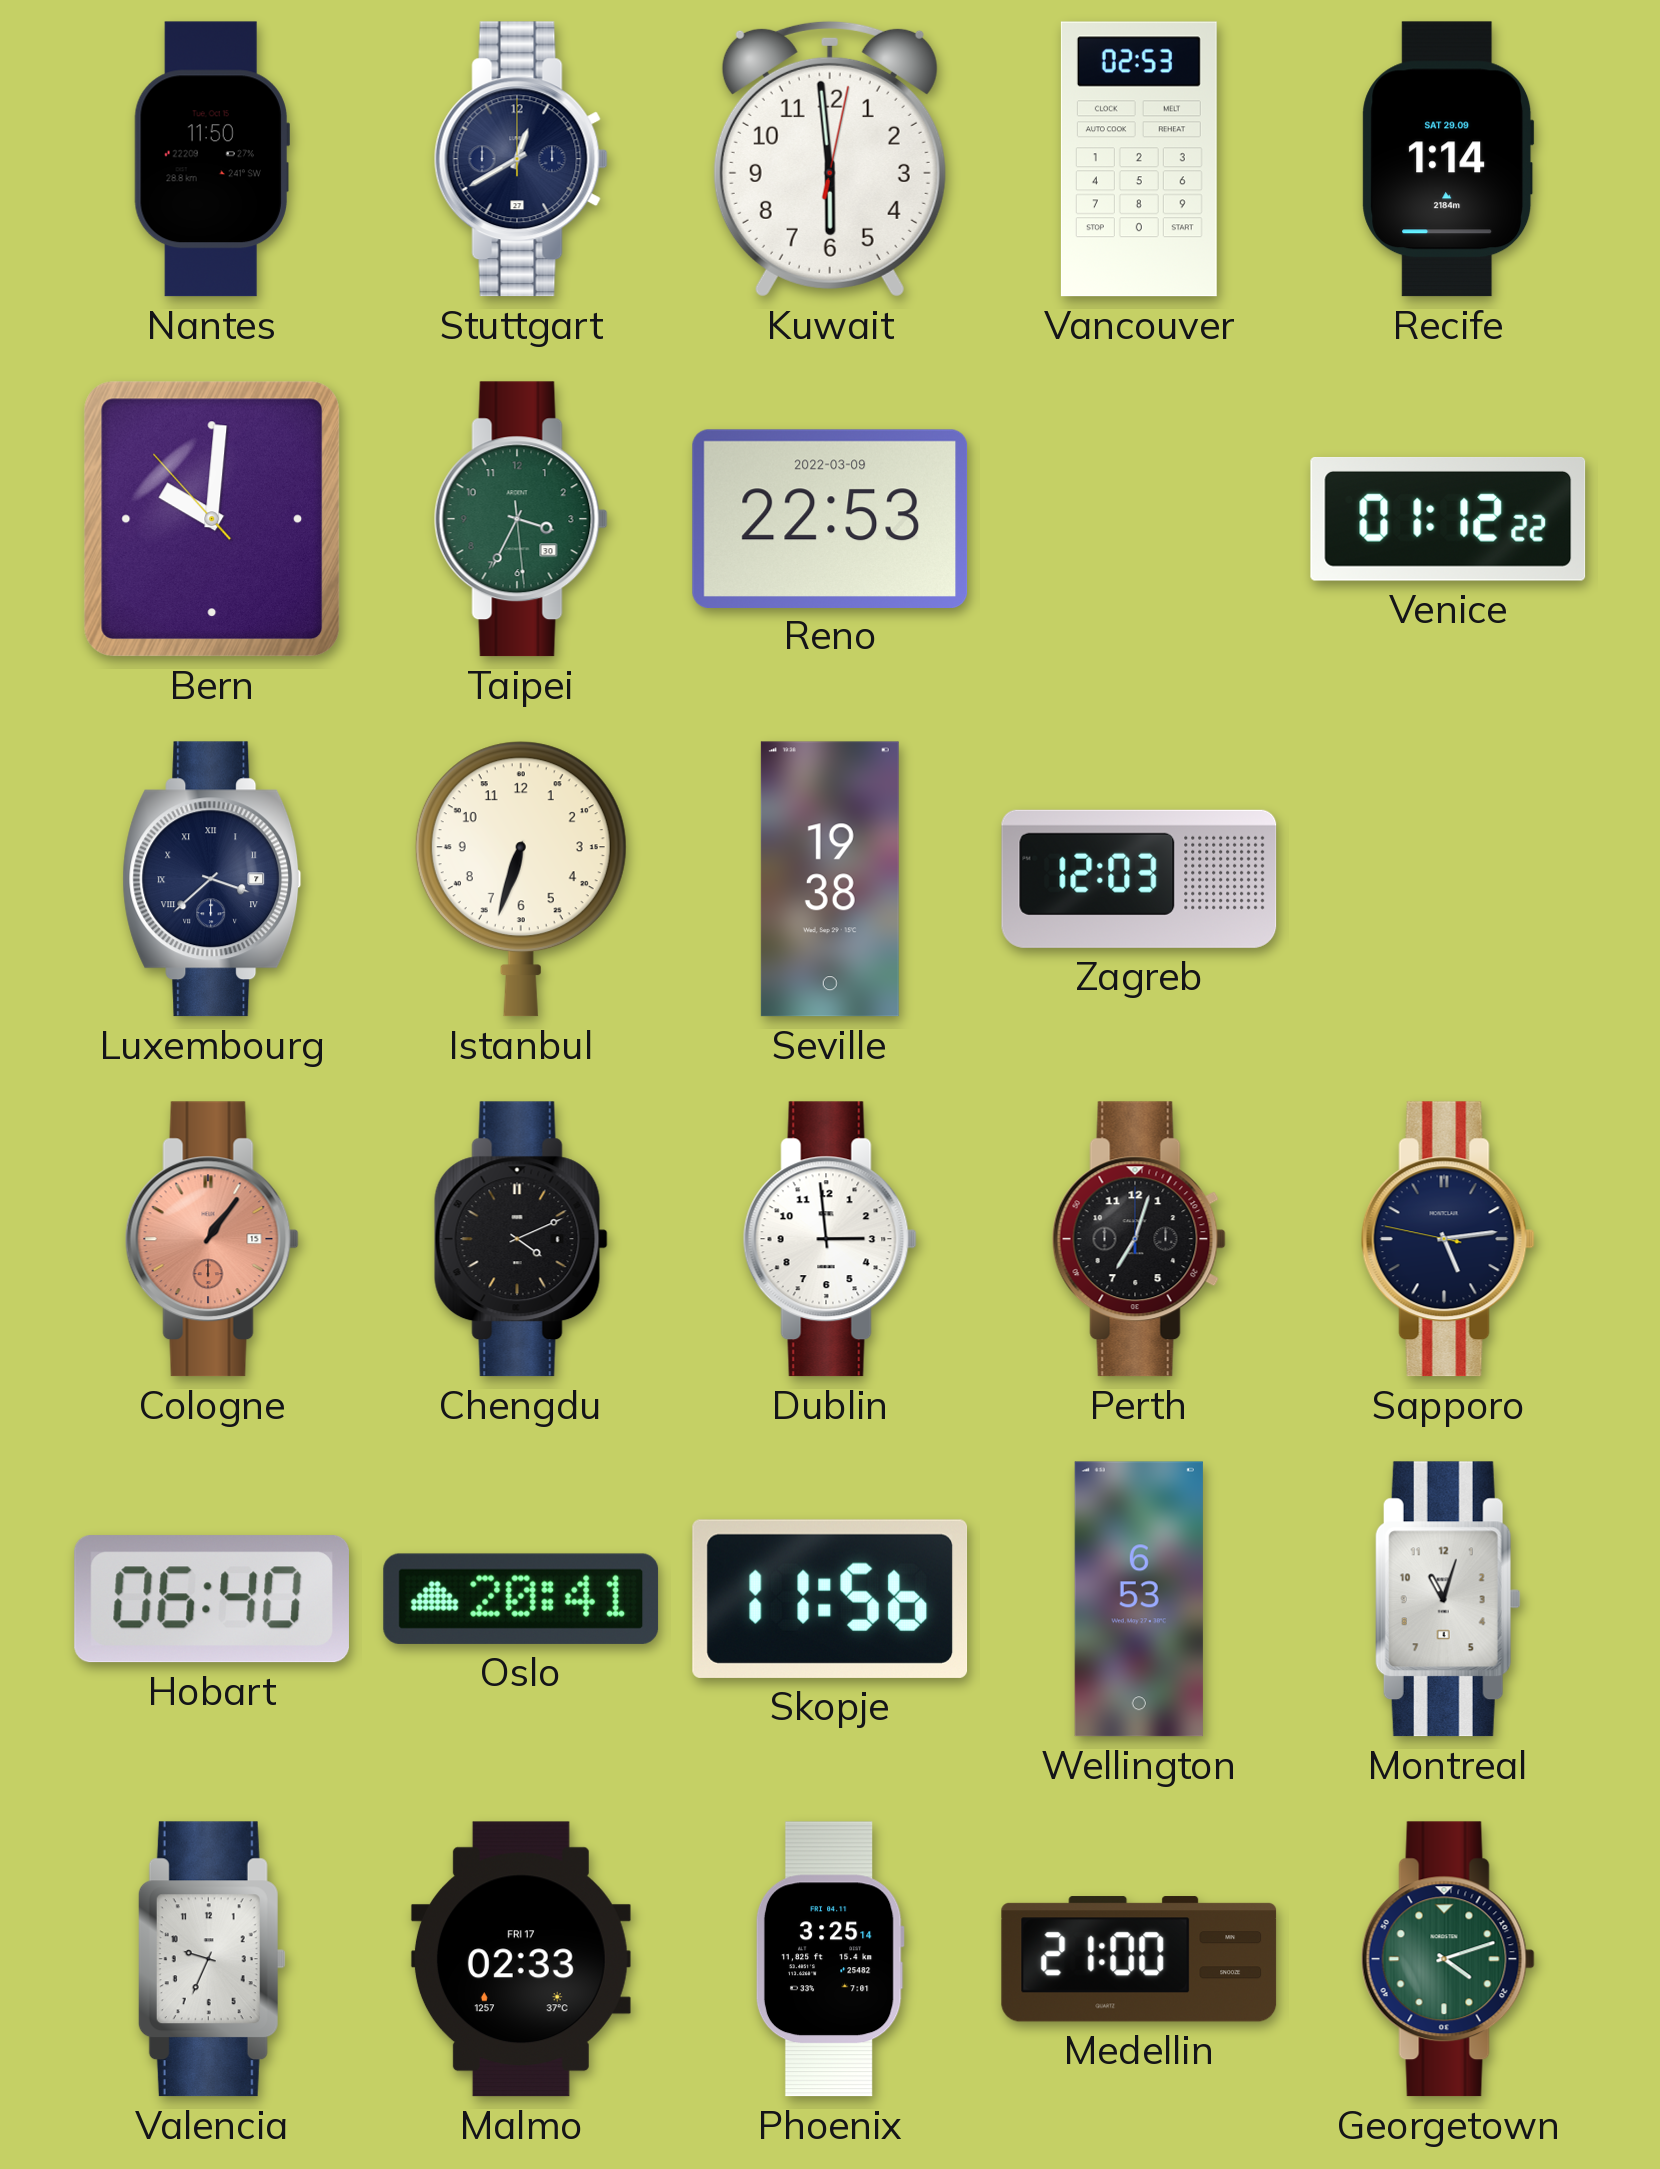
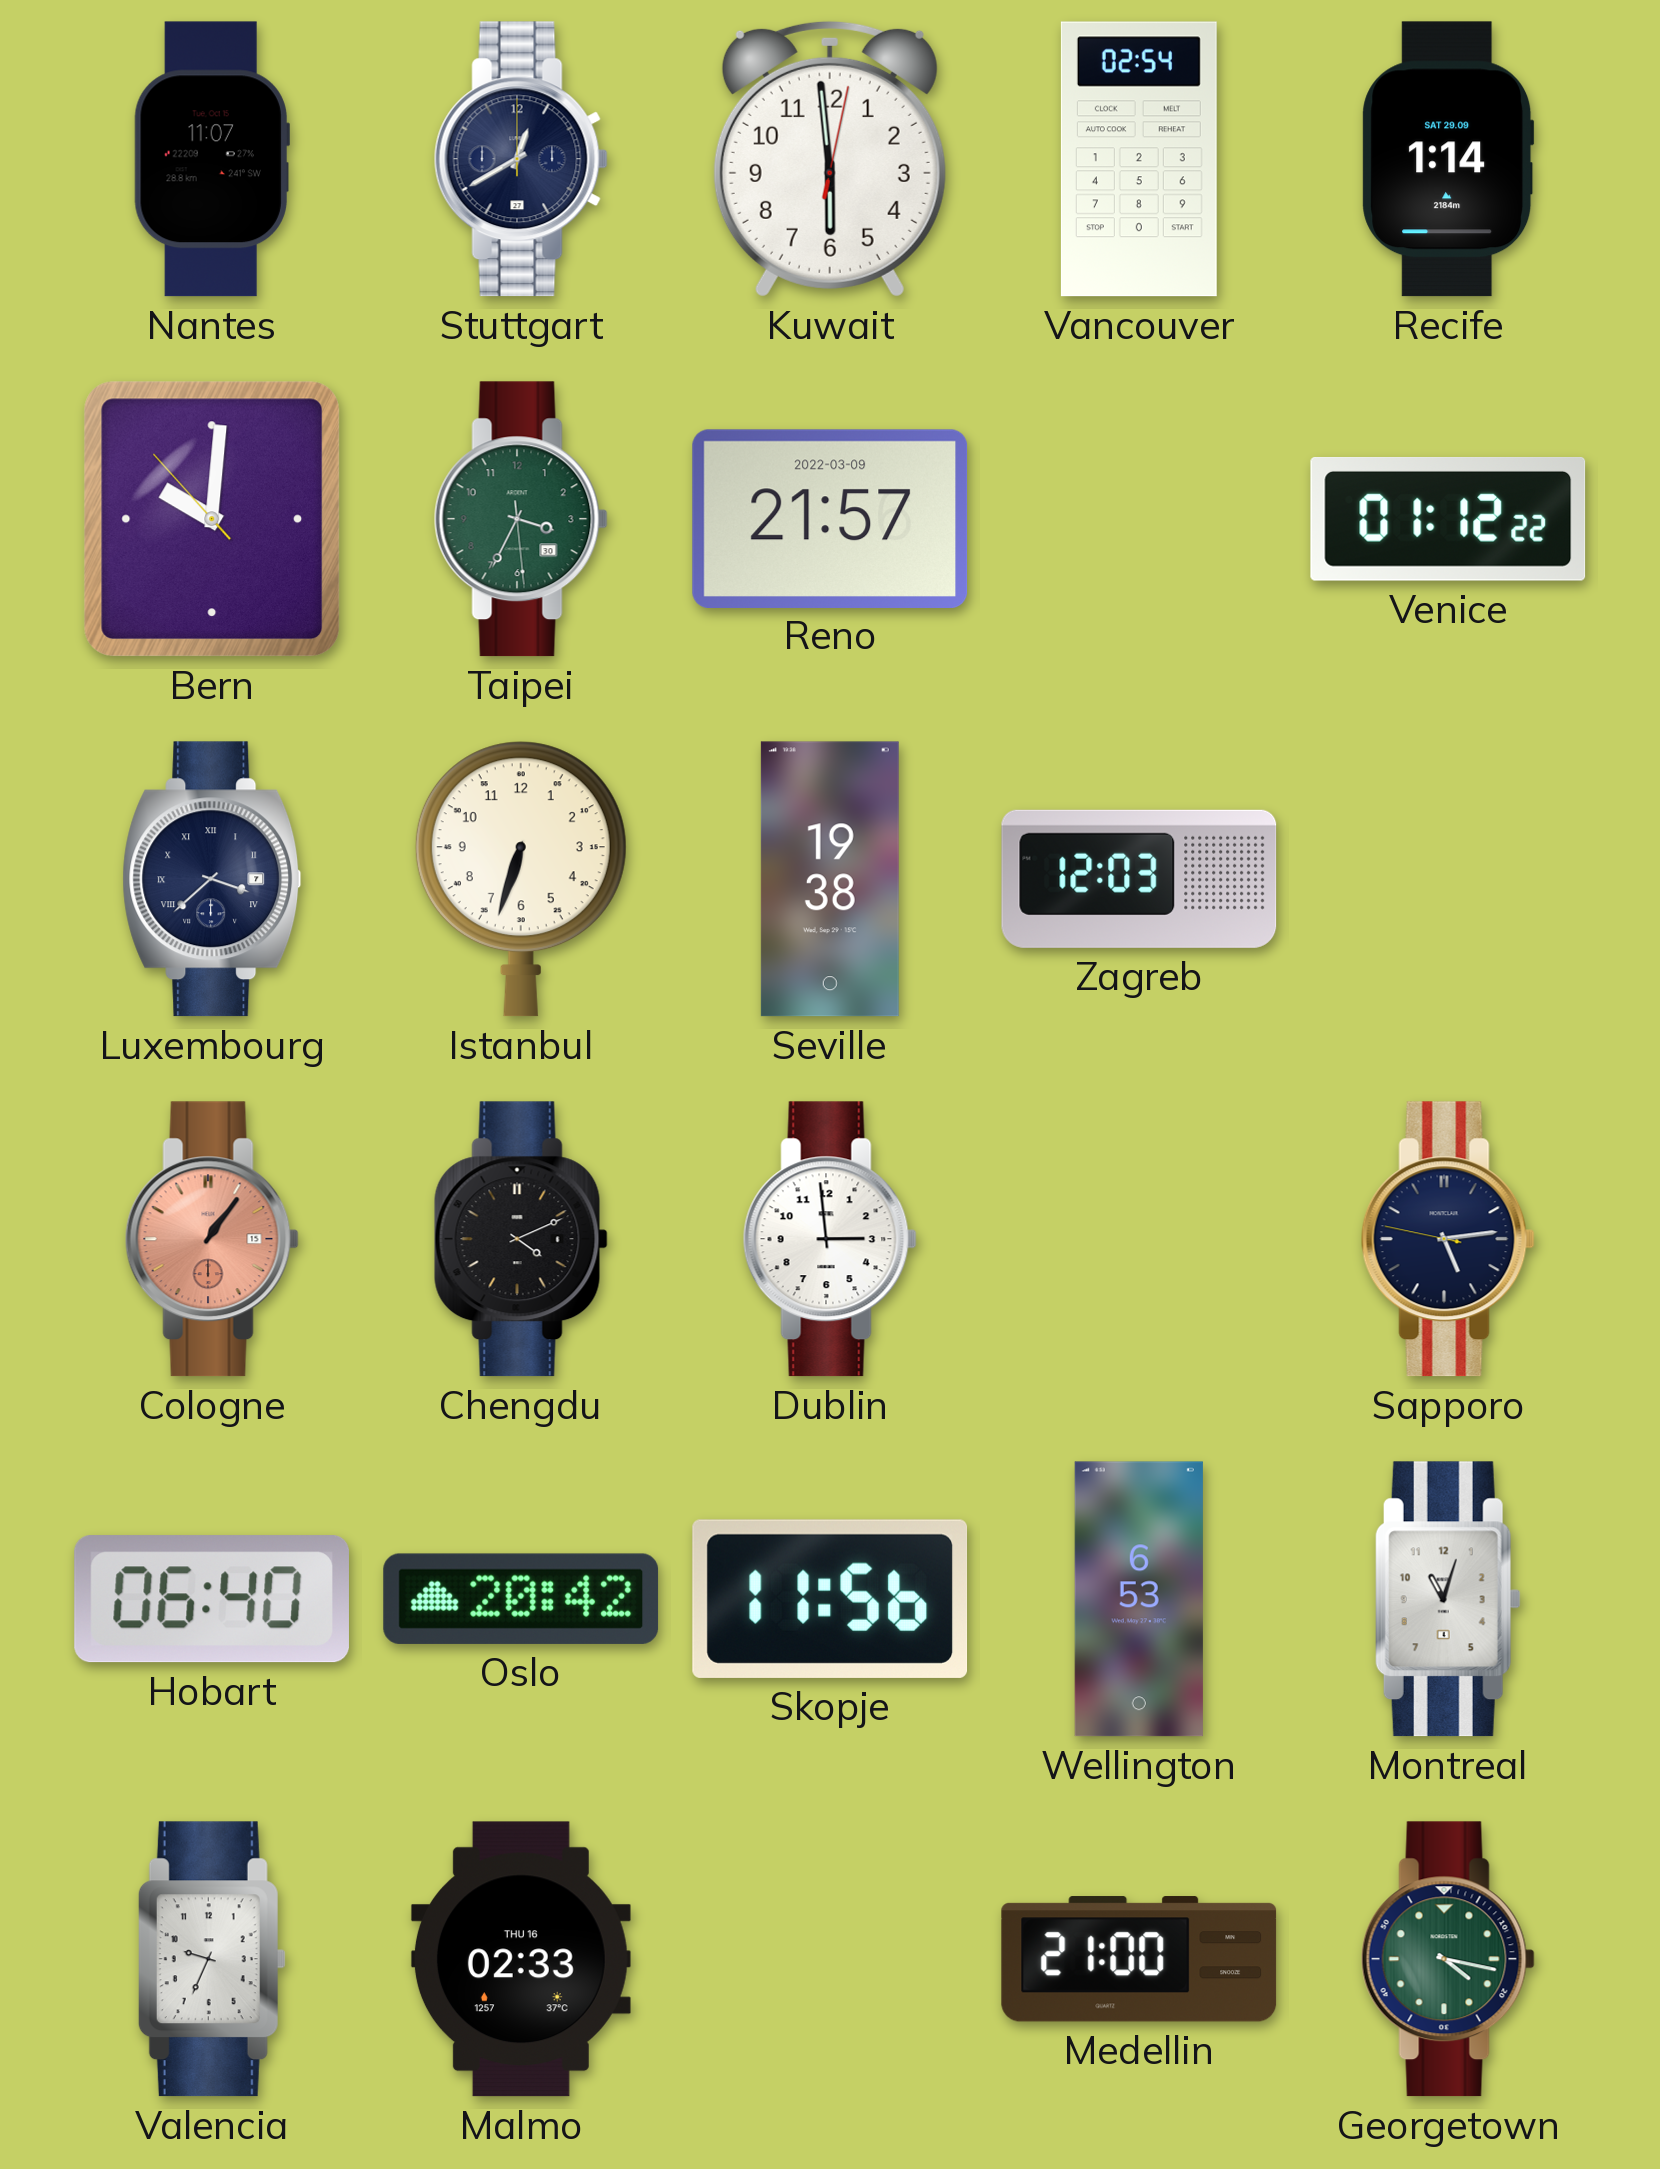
Nantes: 11:50 -> 11:07
Vancouver: 02:53 -> 02:54
Reno: 22:53 -> 21:57
Perth: 7:03 -> none
Oslo: 20:41 -> 20:42
Malmo date: FRI 17 -> THU 16
Phoenix: 3:25 -> none
Georgetown: 4:12 -> 4:17
